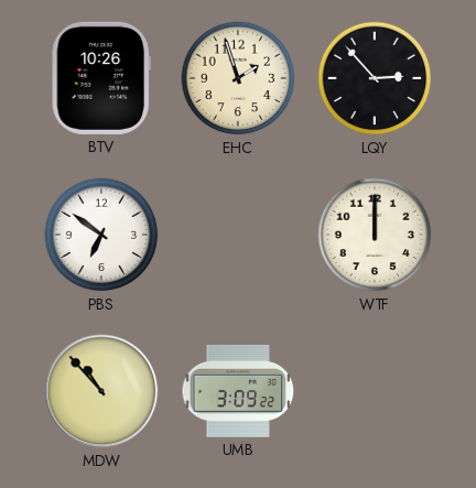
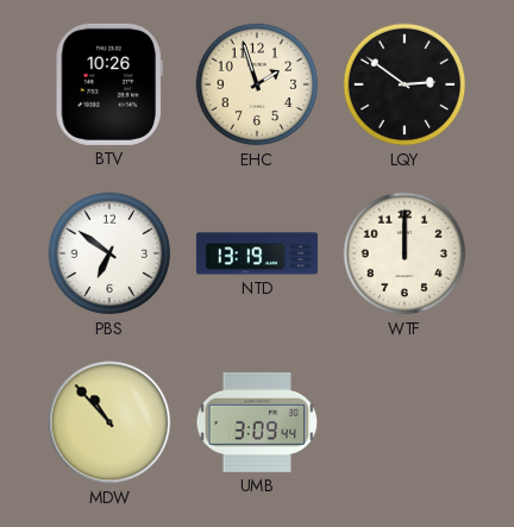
LQY: 2:53 -> 2:51
NTD: none -> 13:19
UMB: 3:09:22 -> 3:09:44
